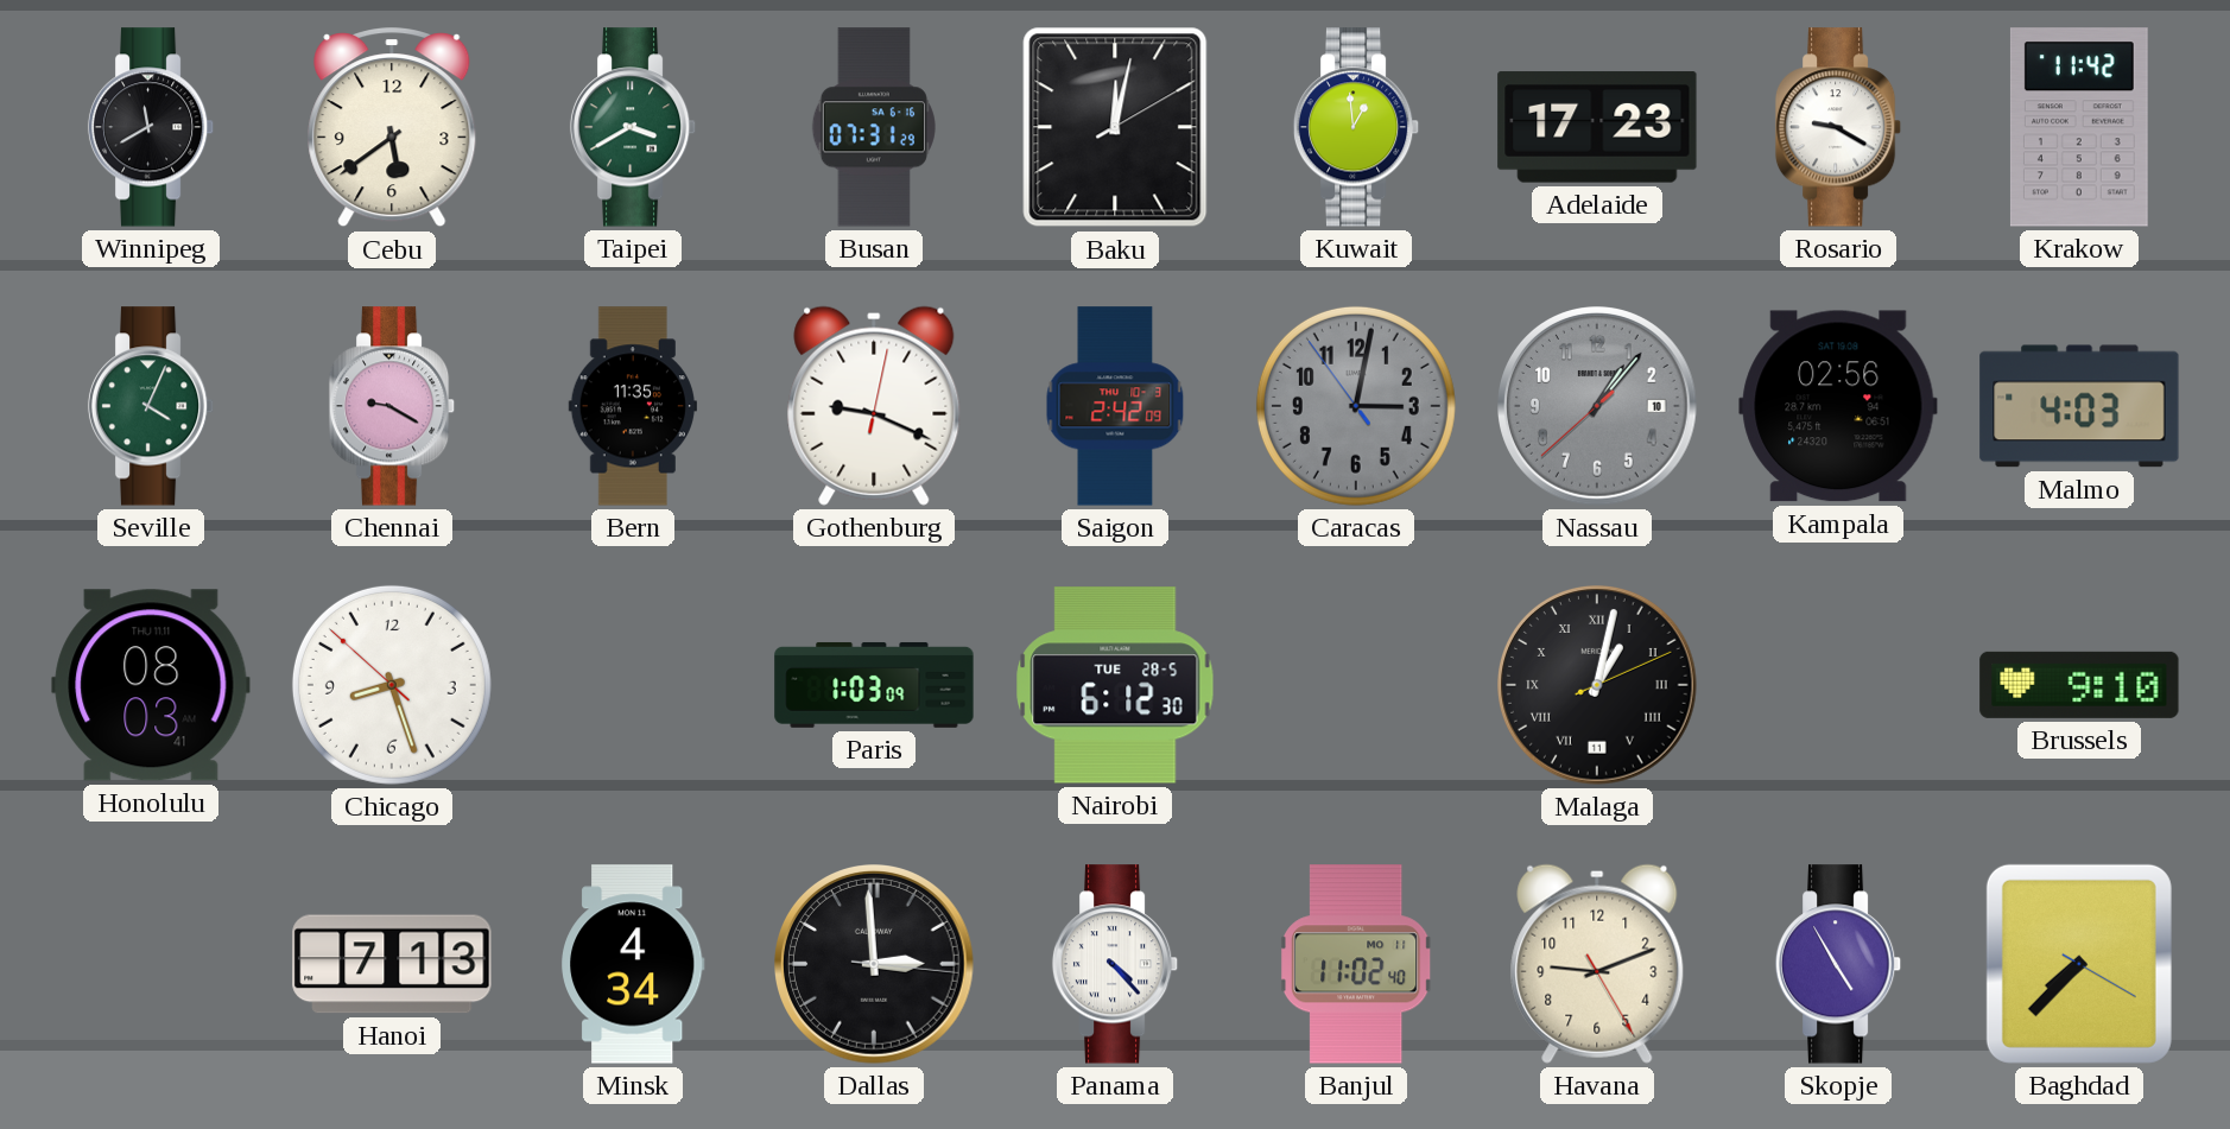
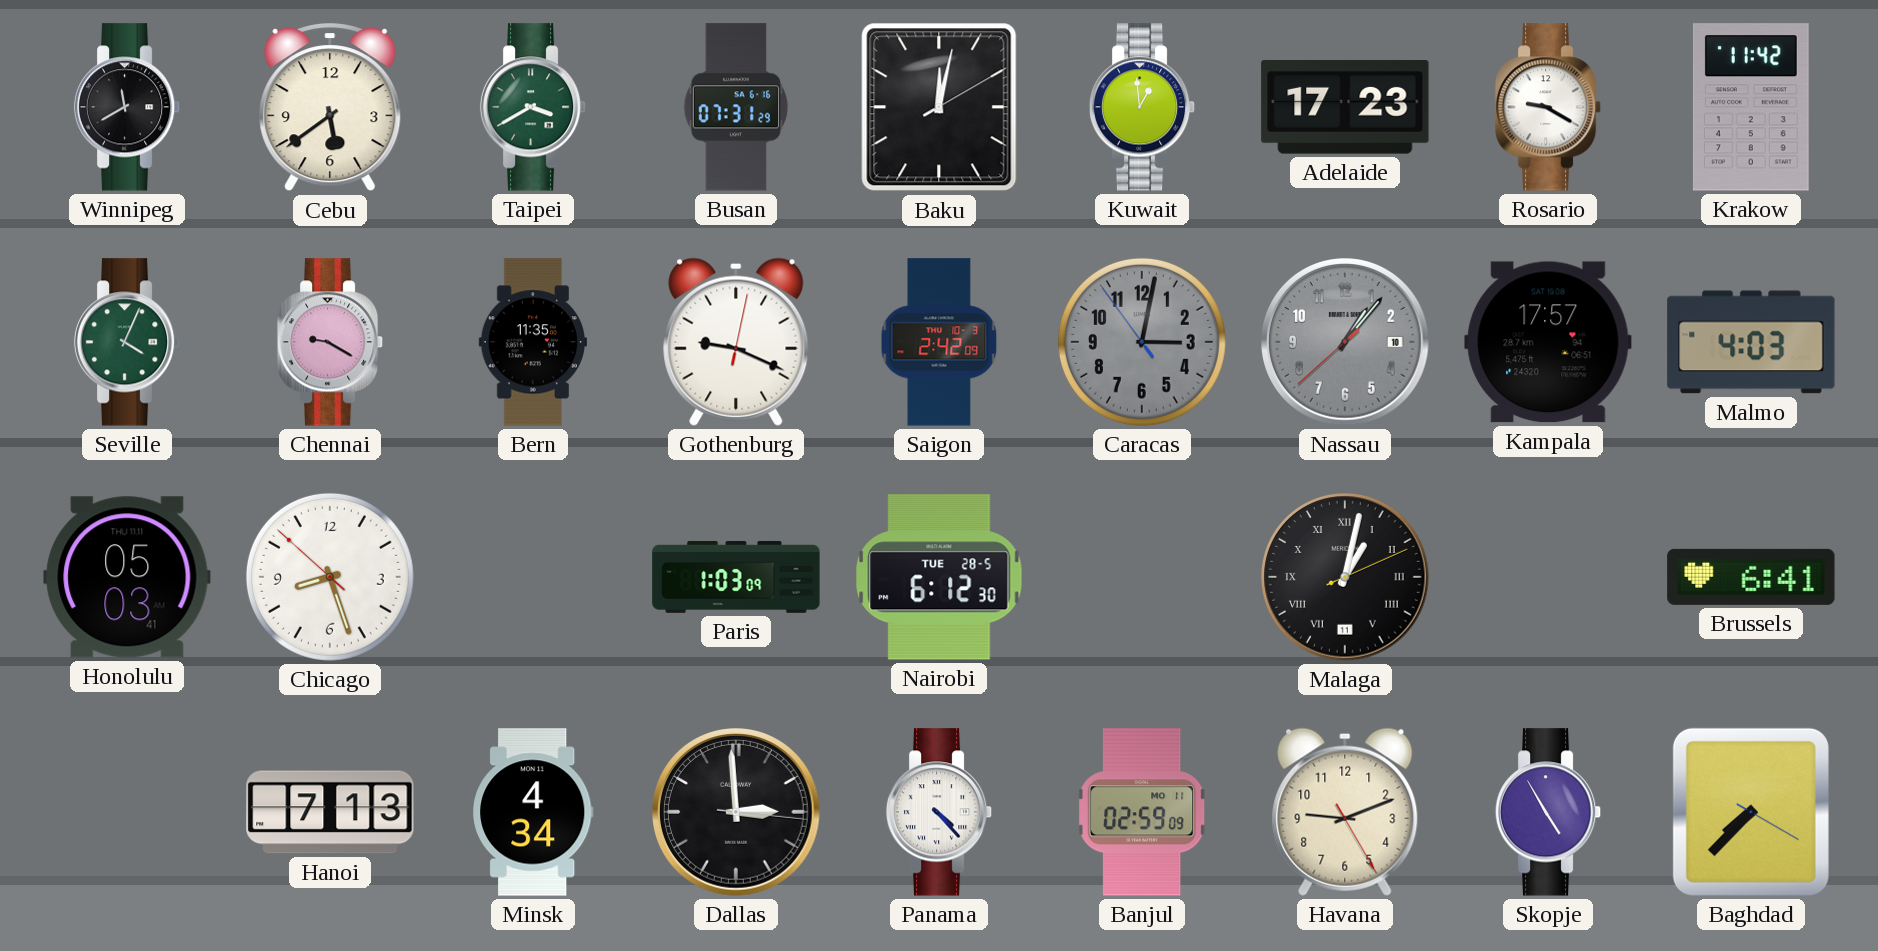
Kampala: 02:56 -> 17:57
Honolulu: 08:03 -> 05:03
Brussels: 9:10 -> 6:41
Banjul: 11:02 -> 02:59
